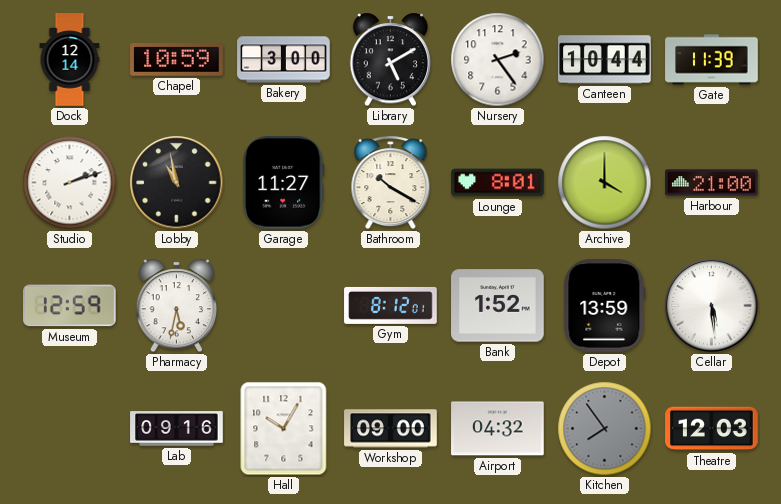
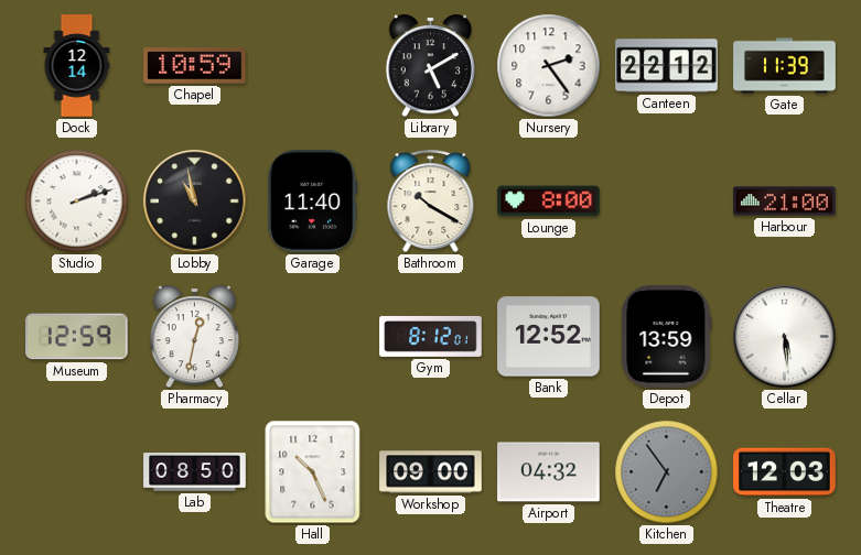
Bakery: 3:00 -> none
Canteen: 10:44 -> 22:12
Garage: 11:27 -> 11:40
Lounge: 8:01 -> 8:00
Archive: 4:00 -> none
Pharmacy: 5:32 -> 12:32
Bank: 1:52 -> 12:52
Lab: 09:16 -> 08:50
Hall: 10:05 -> 10:26
Kitchen: 7:54 -> 6:54
